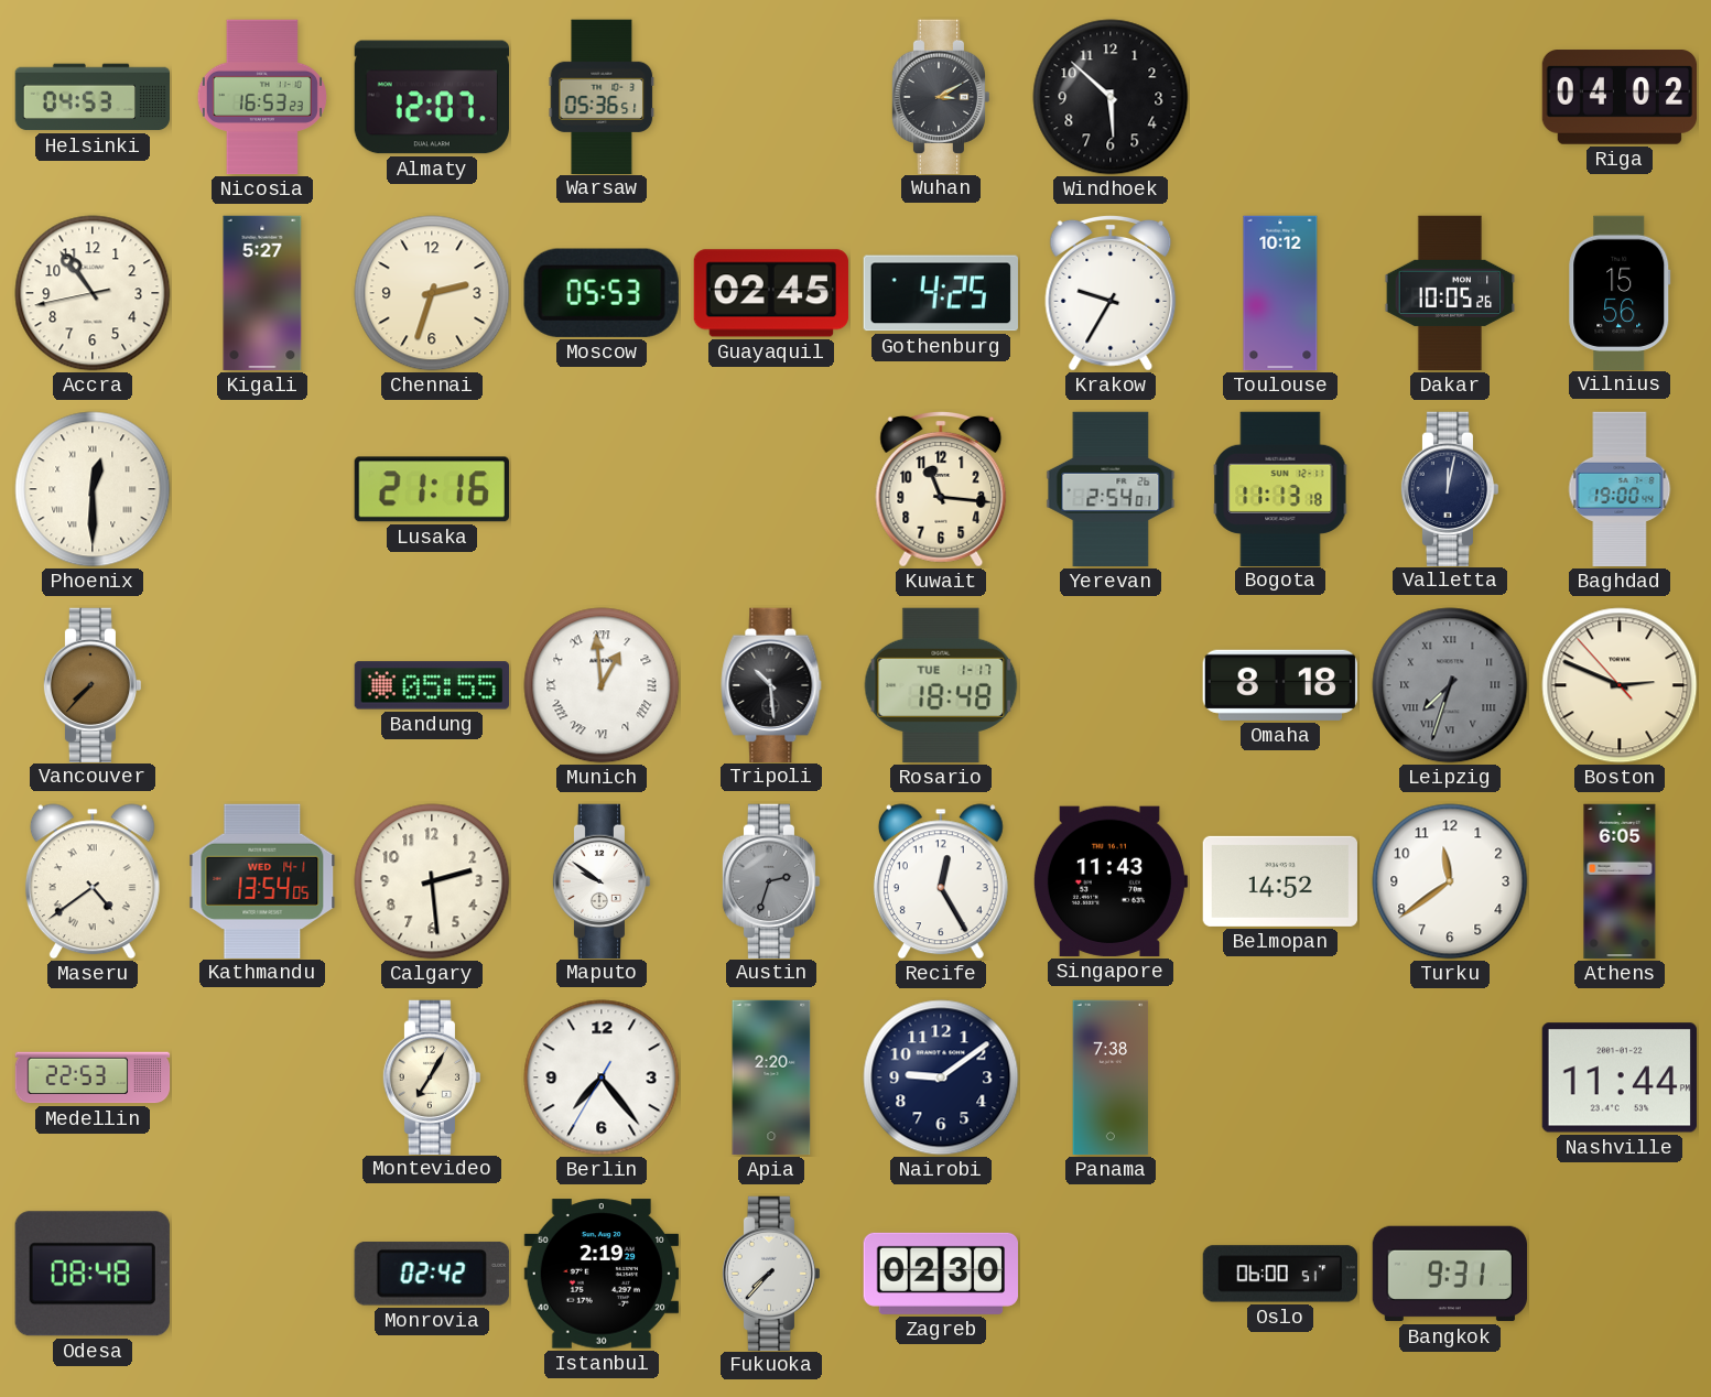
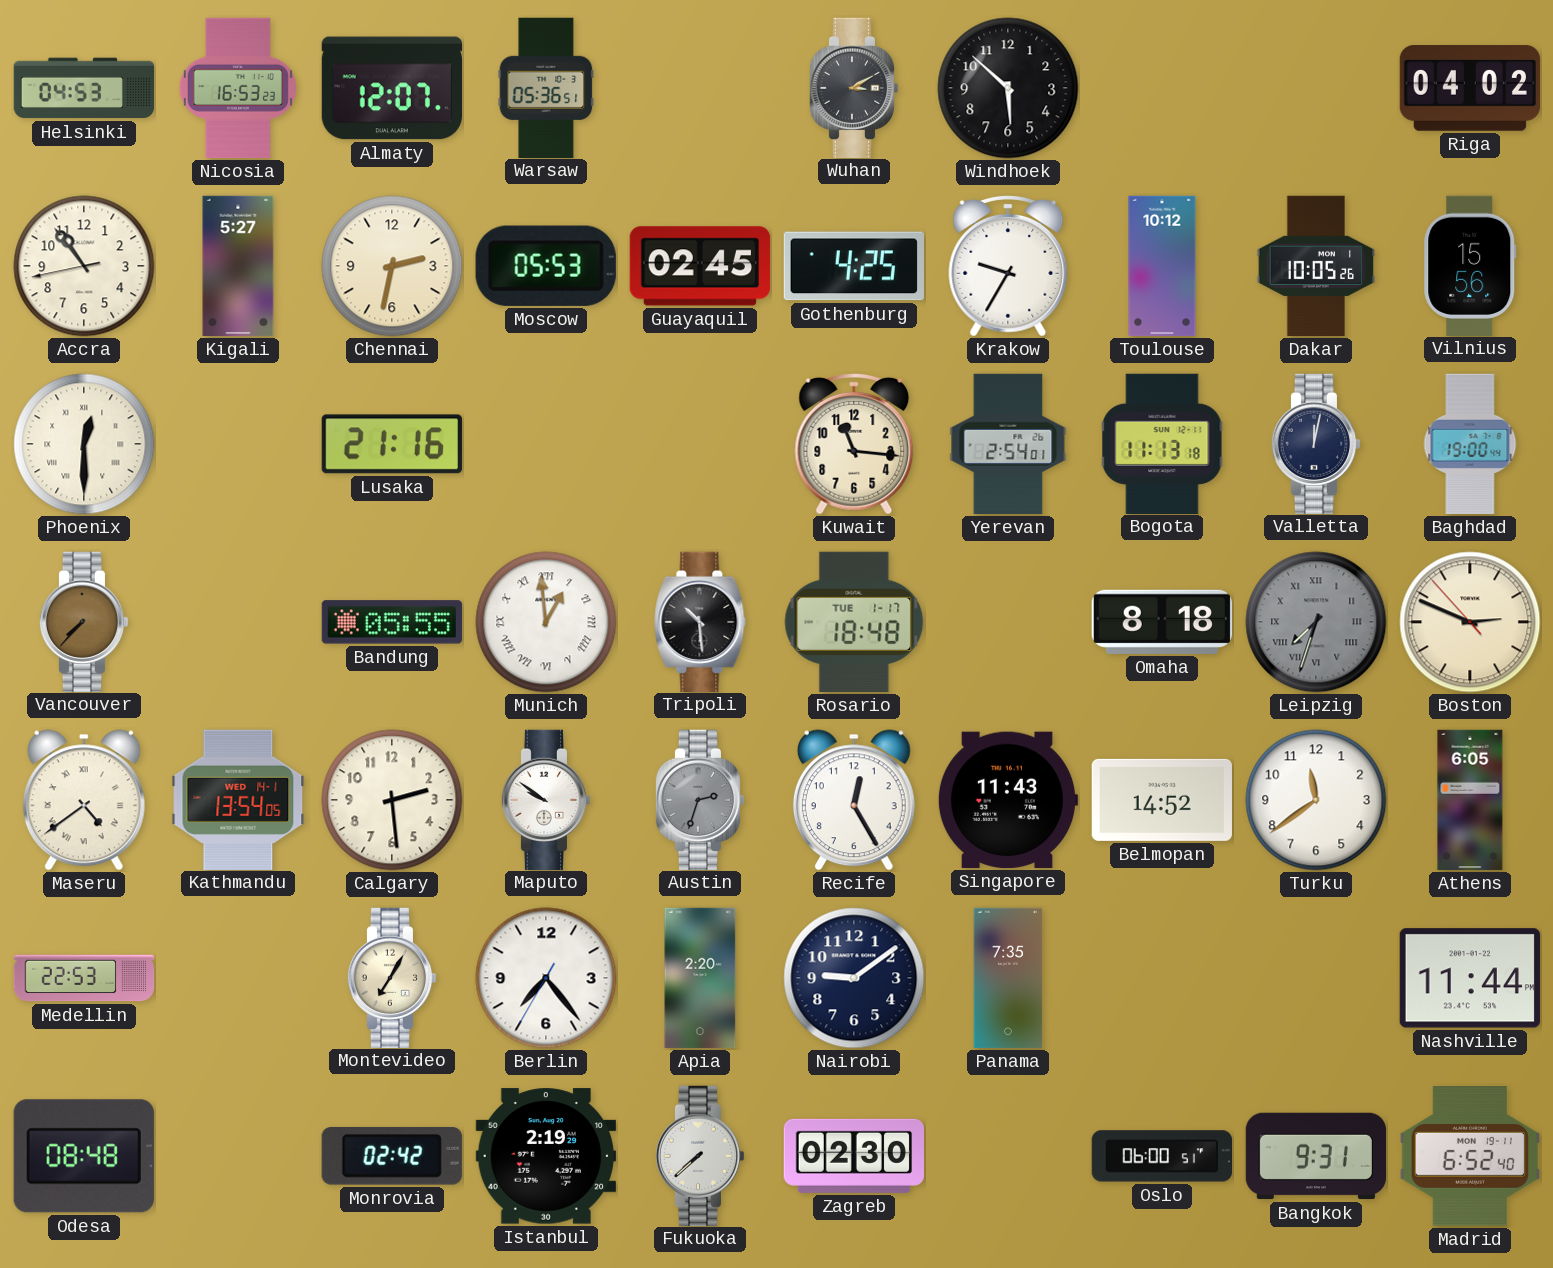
Chennai: 2:33 -> 2:32
Panama: 7:38 -> 7:35
Fukuoka: 7:37 -> 7:38
Madrid: none -> 6:52
